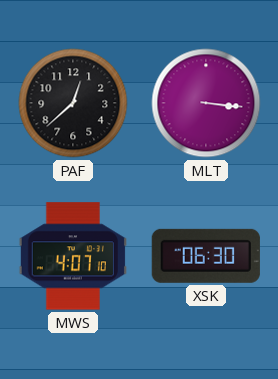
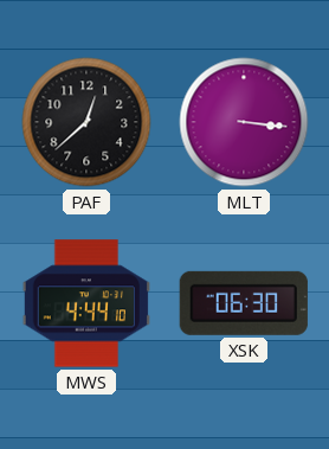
MWS: 4:07 -> 4:44
